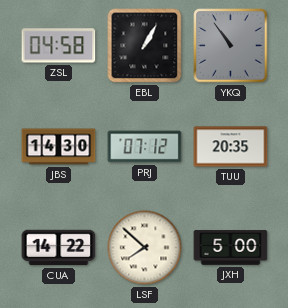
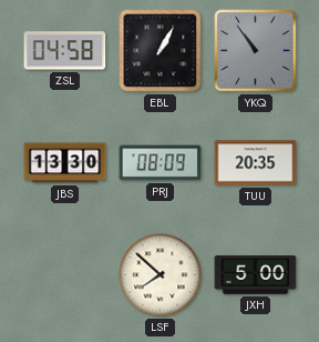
JBS: 14:30 -> 13:30
PRJ: 07:12 -> 08:09
CUA: 14:22 -> none
